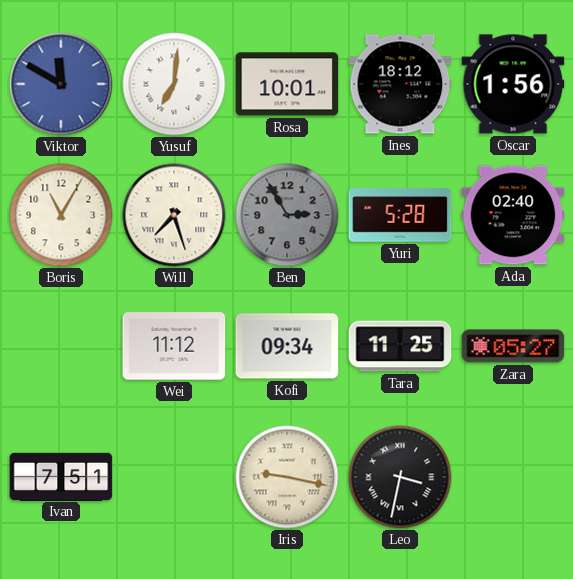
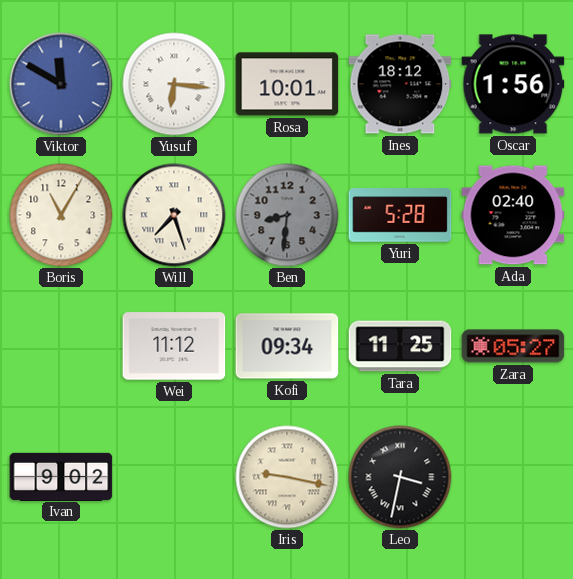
Yusuf: 7:01 -> 6:16
Ben: 2:55 -> 8:31
Ivan: 7:51 -> 9:02
